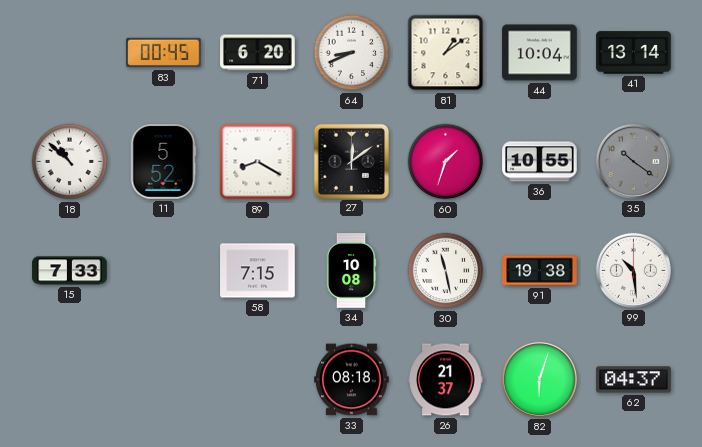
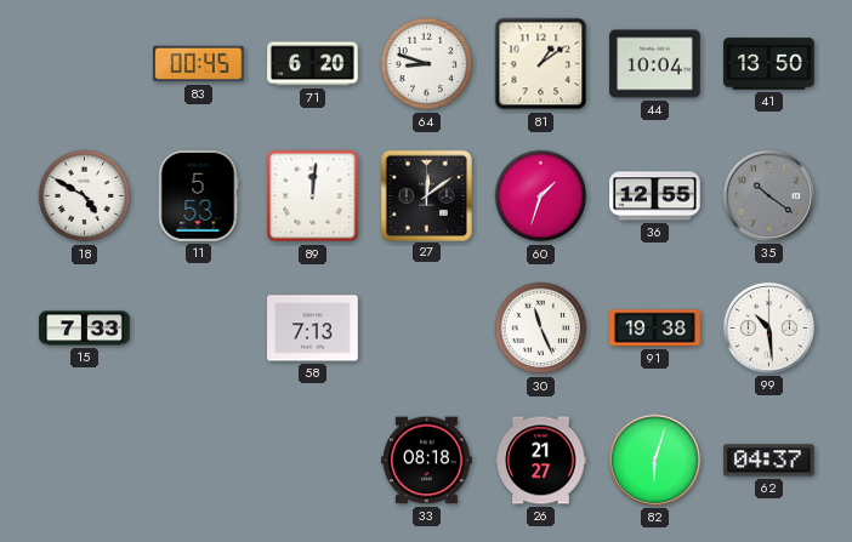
64: 8:41 -> 8:48
41: 13:14 -> 13:50
18: 10:52 -> 4:50
11: 5:52 -> 5:53
89: 8:20 -> 12:01
36: 10:55 -> 12:55
58: 7:15 -> 7:13
34: 10:08 -> none
30: 11:28 -> 11:26
26: 21:37 -> 21:27
